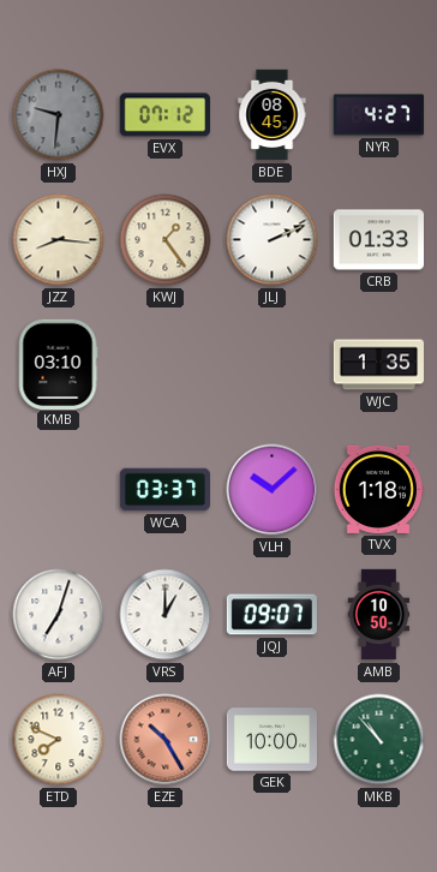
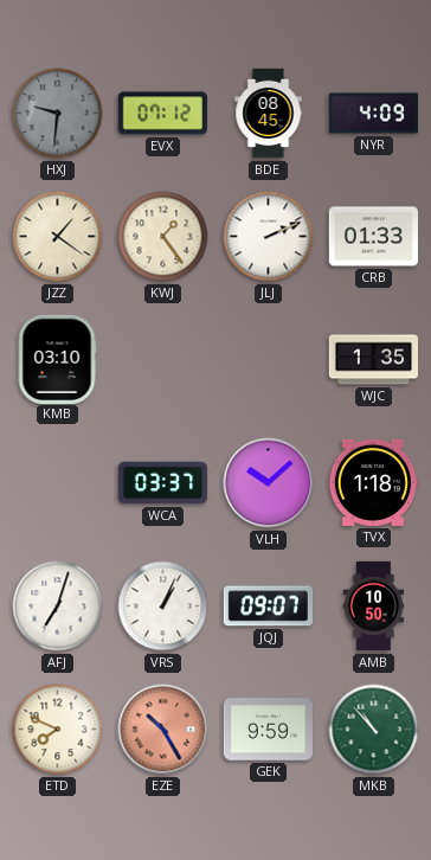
NYR: 4:27 -> 4:09
JZZ: 8:16 -> 1:21
VRS: 1:00 -> 1:04
GEK: 10:00 -> 9:59
